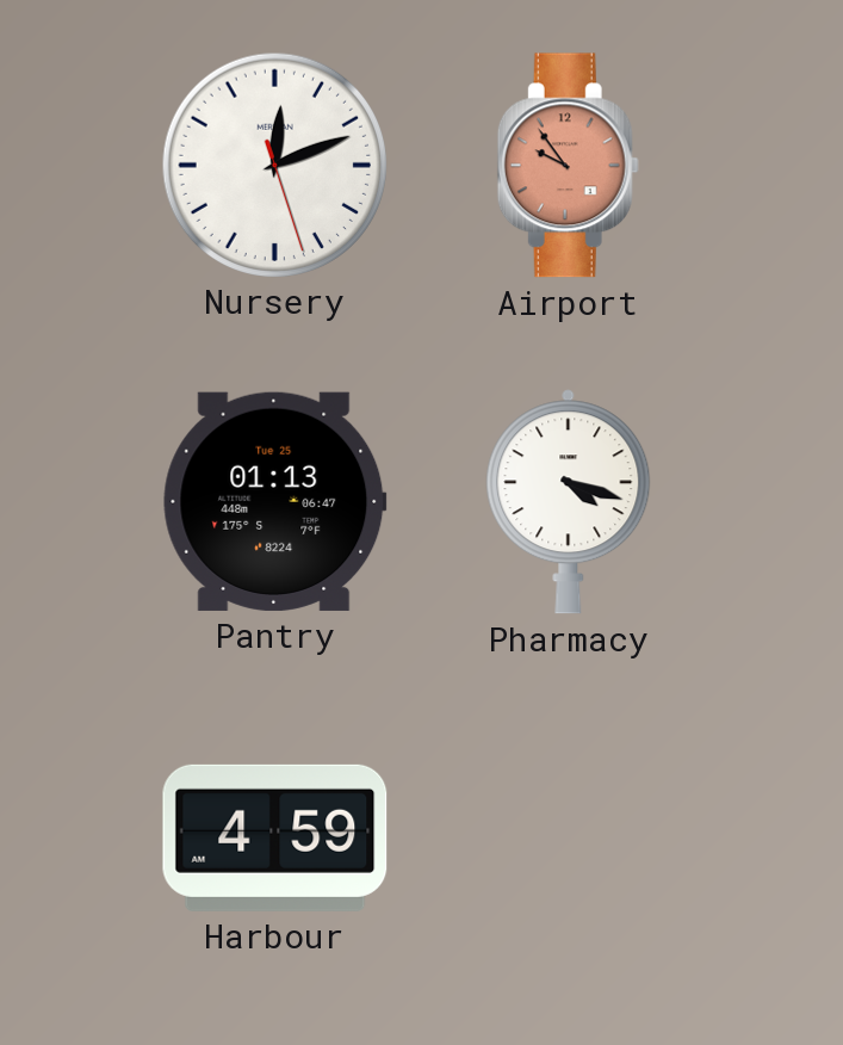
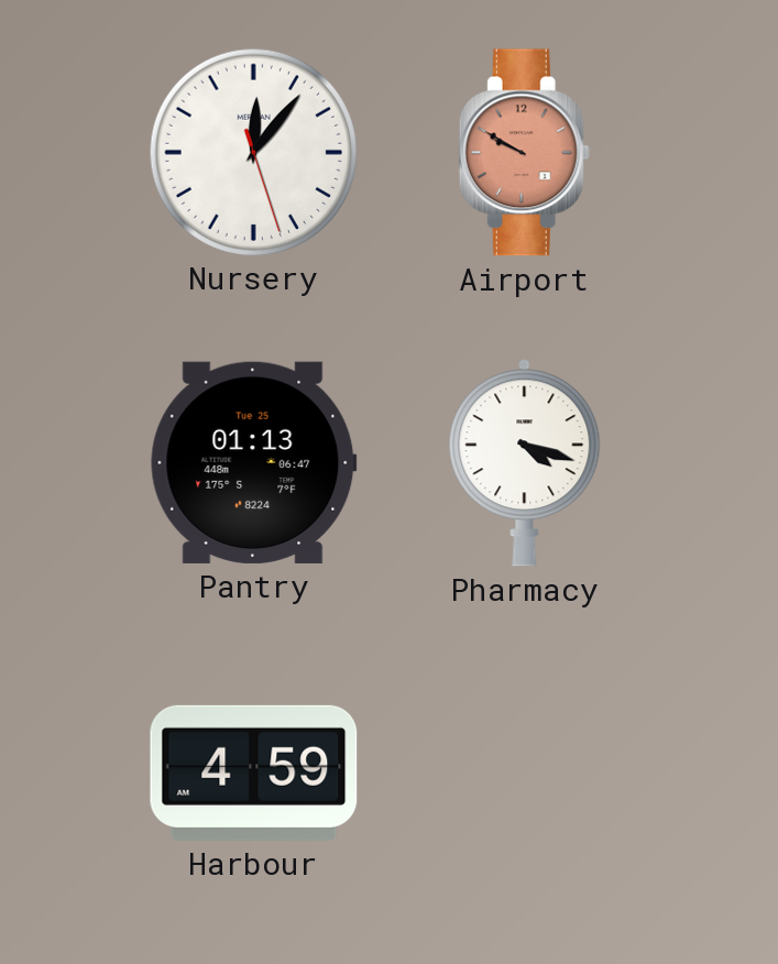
Nursery: 12:11 -> 12:06
Airport: 9:54 -> 9:50
